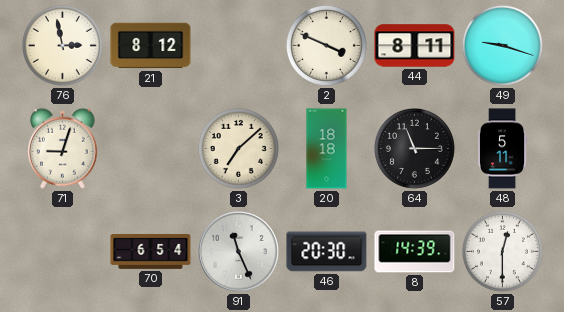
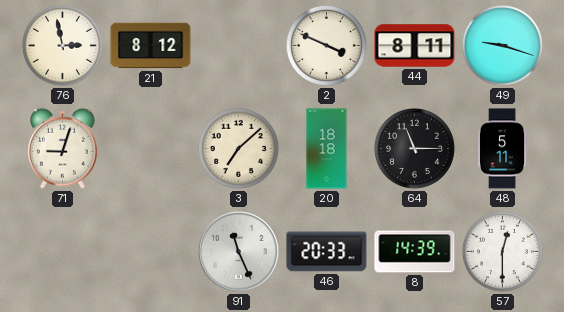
70: 6:54 -> none
46: 20:30 -> 20:33
